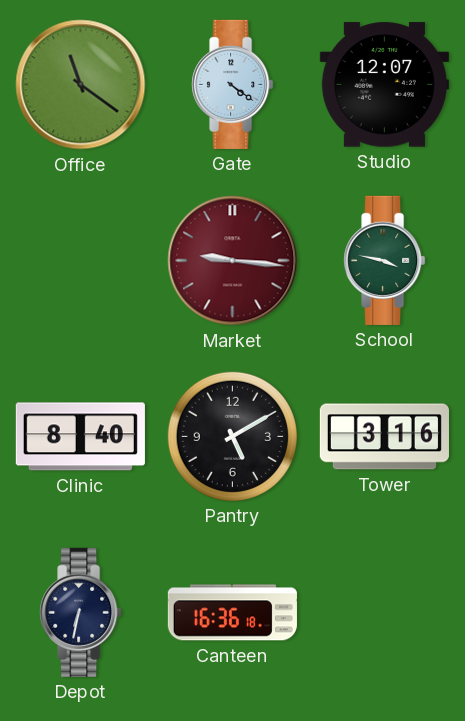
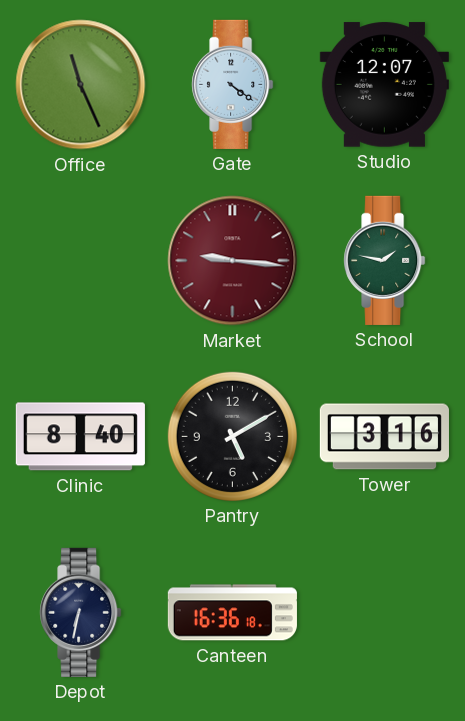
Office: 11:21 -> 11:26
School: 3:47 -> 1:47
